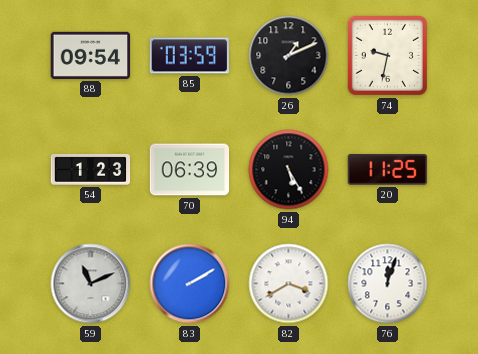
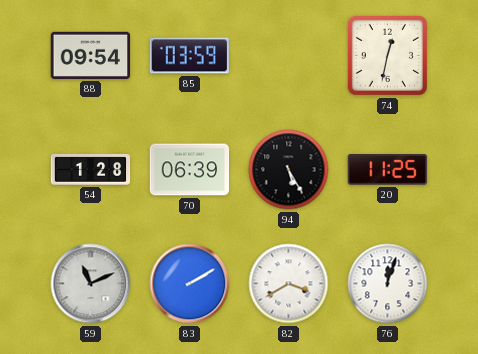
26: 1:11 -> none
74: 9:32 -> 12:32
54: 1:23 -> 1:28
